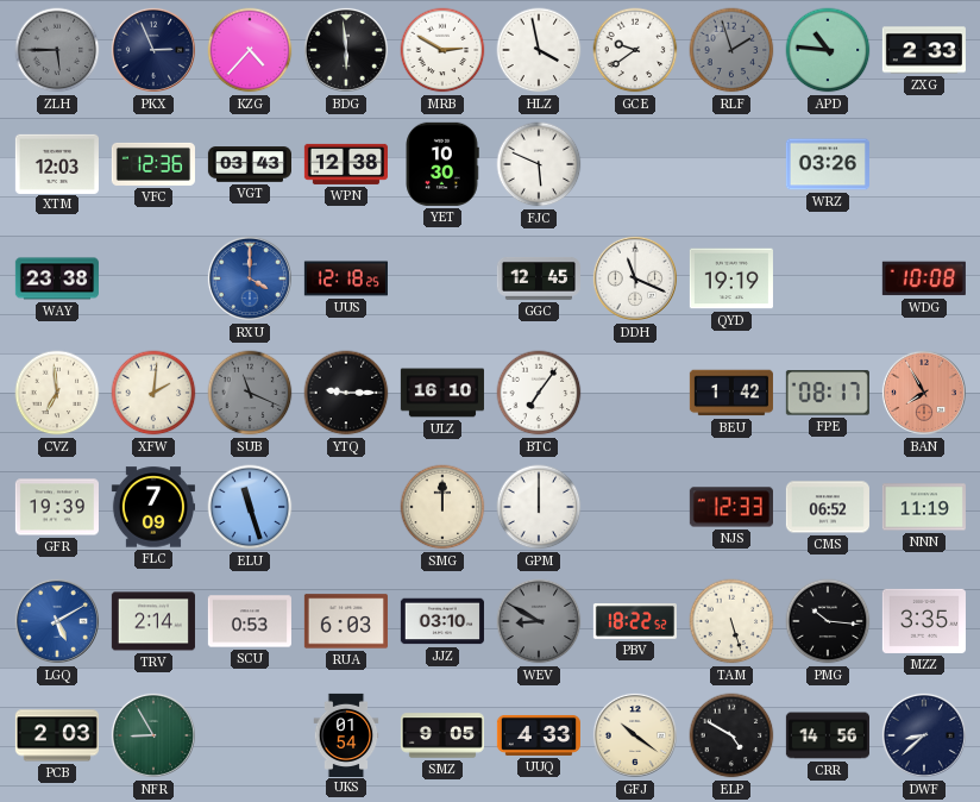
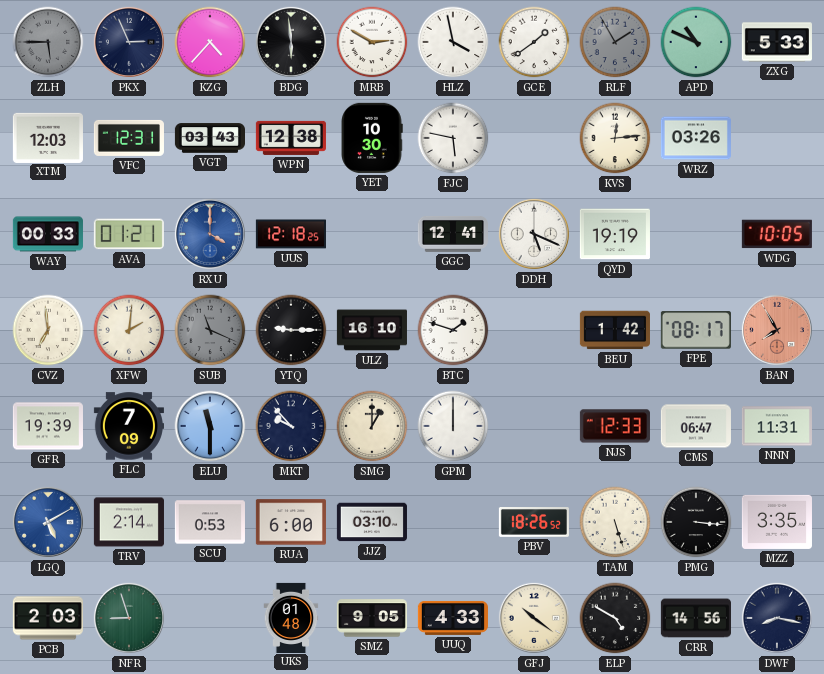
GCE: 9:39 -> 1:39
RLF: 1:57 -> 1:55
APD: 10:46 -> 10:49
ZXG: 2:33 -> 5:33
VFC: 12:36 -> 12:31
FJC: 5:49 -> 5:47
KVS: none -> 12:14
WAY: 23:38 -> 00:33
AVA: none -> 01:21
GGC: 12:45 -> 12:41
DDH: 11:19 -> 5:19
WDG: 10:08 -> 10:05
BTC: 7:06 -> 1:48
ELU: 11:27 -> 11:30
MKT: none -> 9:53
SMG: 12:00 -> 1:00
CMS: 06:52 -> 06:47
NNN: 11:19 -> 11:31
RUA: 6:03 -> 6:00
WEV: 8:50 -> none
PBV: 18:22 -> 18:26
PMG: 10:16 -> 3:16
NFR: 8:55 -> 8:57
UKS: 01:54 -> 01:48
DWF: 8:38 -> 8:17
